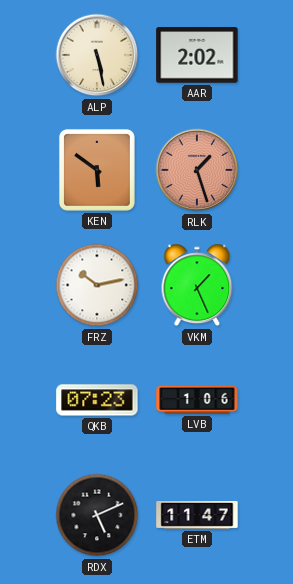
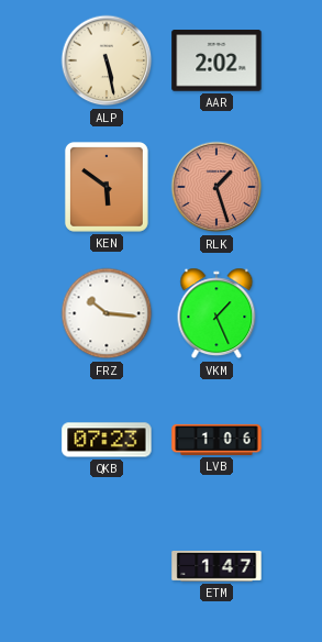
FRZ: 10:13 -> 10:16
RDX: 5:11 -> none
ETM: 11:47 -> 1:47
